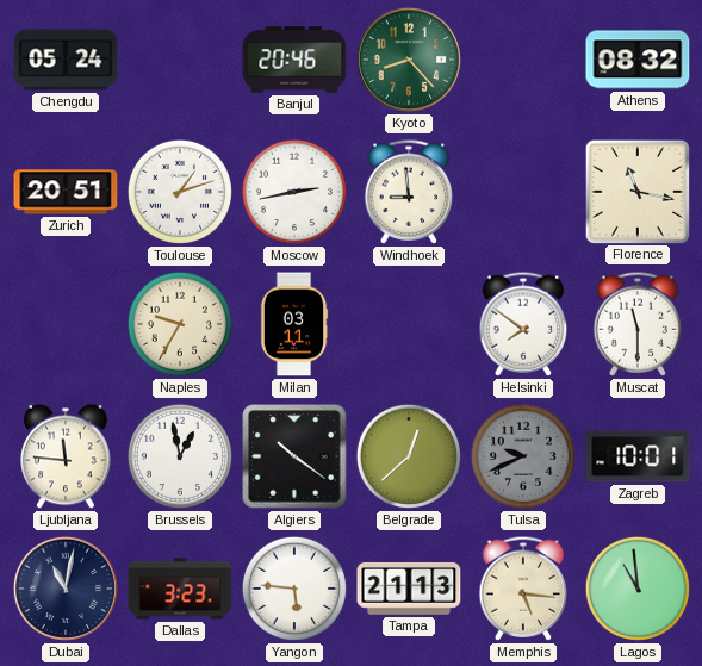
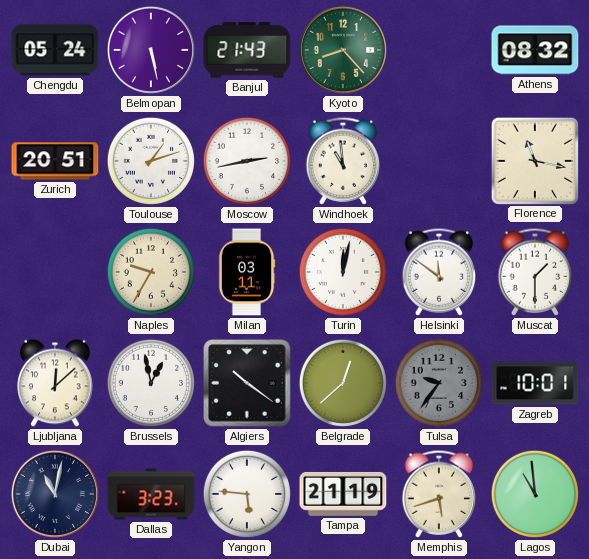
Belmopan: none -> 5:28
Banjul: 20:46 -> 21:43
Windhoek: 8:59 -> 10:59
Turin: none -> 12:02
Helsinki: 7:51 -> 11:51
Muscat: 11:30 -> 1:30
Ljubljana: 11:46 -> 12:08
Tulsa: 9:41 -> 9:36
Tampa: 21:13 -> 21:19
Memphis: 5:16 -> 5:42
